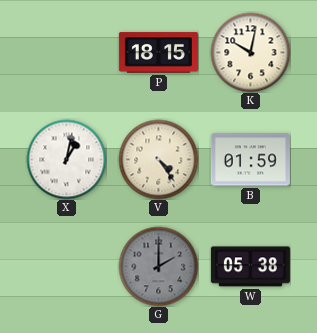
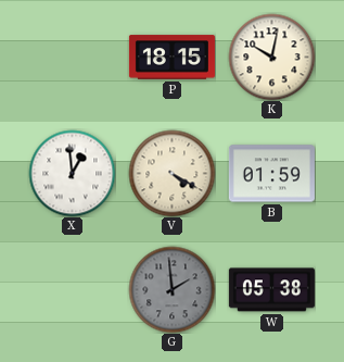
X: 1:02 -> 12:59
V: 4:24 -> 4:20
G: 2:00 -> 1:59
